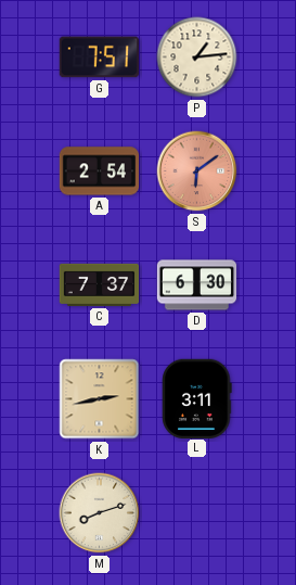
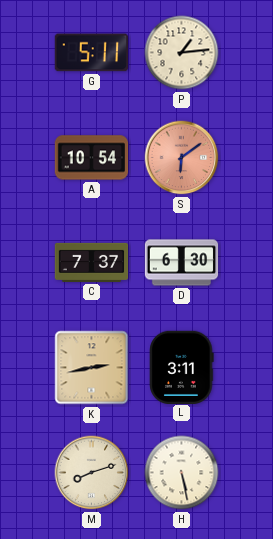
G: 7:51 -> 5:11
A: 2:54 -> 10:54
H: none -> 5:28
